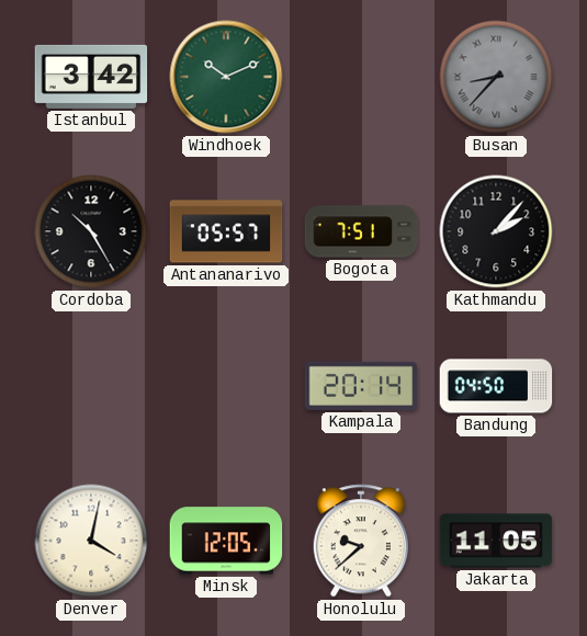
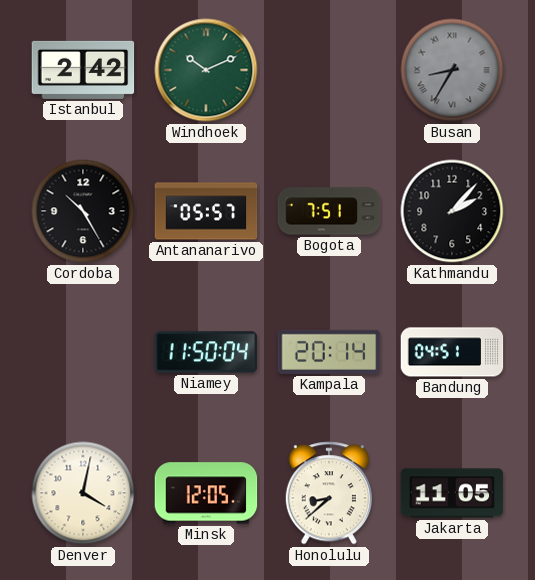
Istanbul: 3:42 -> 2:42
Busan: 8:37 -> 8:35
Niamey: none -> 11:50
Bandung: 04:50 -> 04:51
Honolulu: 9:38 -> 8:38
